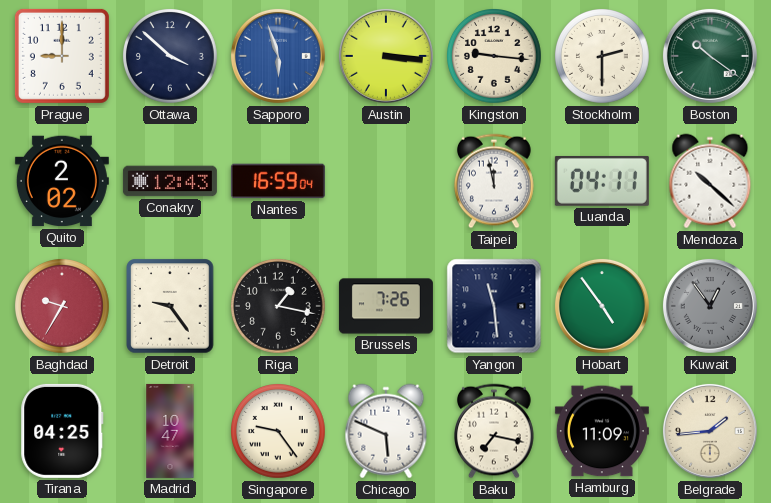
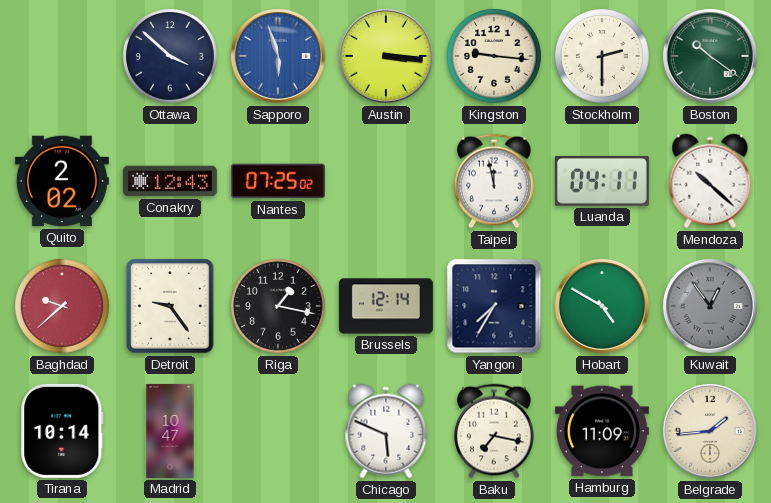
Prague: 9:00 -> none
Nantes: 16:59 -> 07:25
Baghdad: 9:35 -> 9:38
Brussels: 7:26 -> 12:14
Yangon: 11:29 -> 7:35
Hobart: 4:54 -> 4:50
Tirana: 04:25 -> 10:14
Singapore: 9:24 -> none
